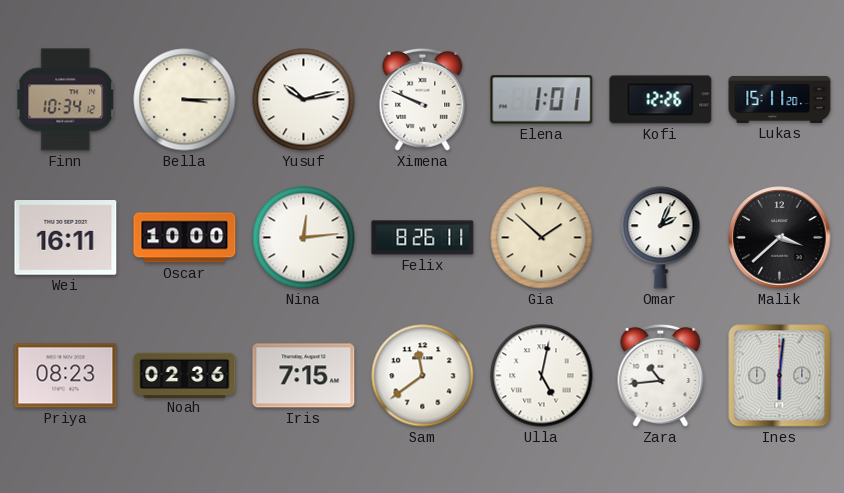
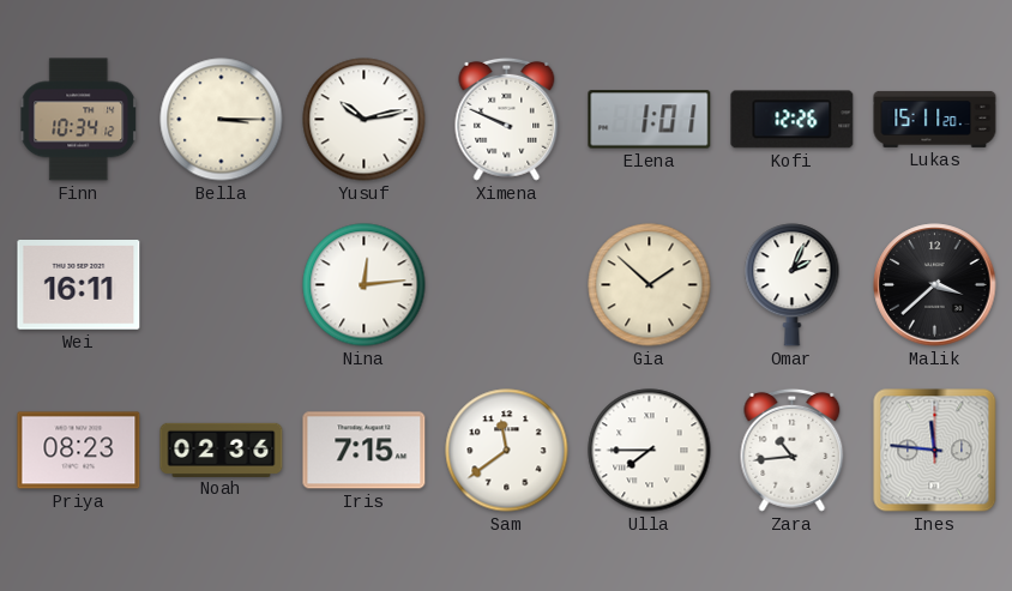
Oscar: 10:00 -> none
Felix: 8:26 -> none
Ulla: 5:02 -> 7:45
Ines: 6:01 -> 11:46
